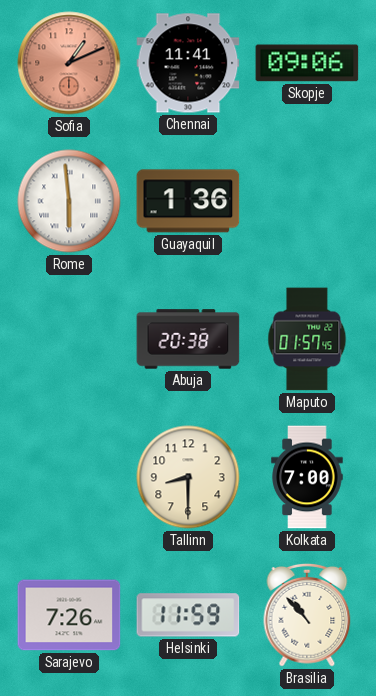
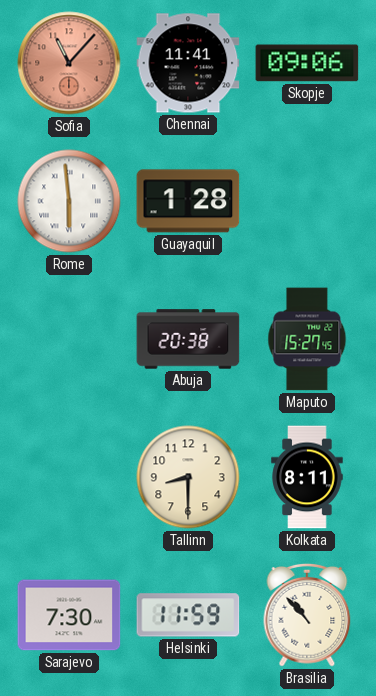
Sofia: 1:11 -> 11:07
Guayaquil: 1:36 -> 1:28
Maputo: 01:57 -> 15:27
Kolkata: 7:00 -> 8:11
Sarajevo: 7:26 -> 7:30
